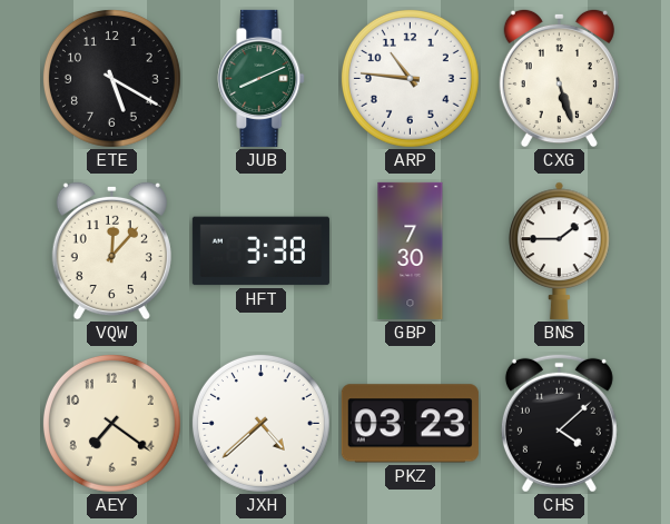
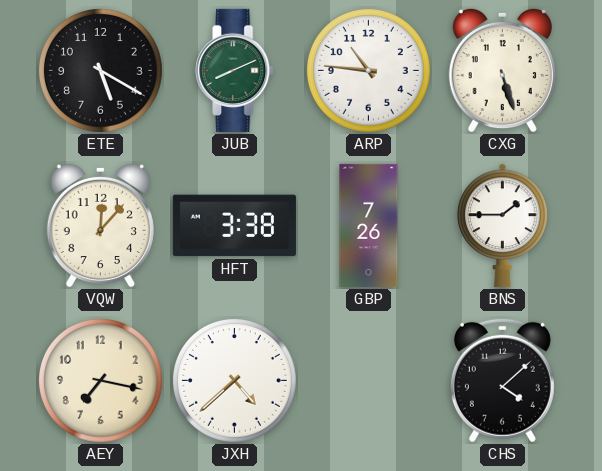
GBP: 7:30 -> 7:26
AEY: 7:21 -> 7:17
PKZ: 03:23 -> none
